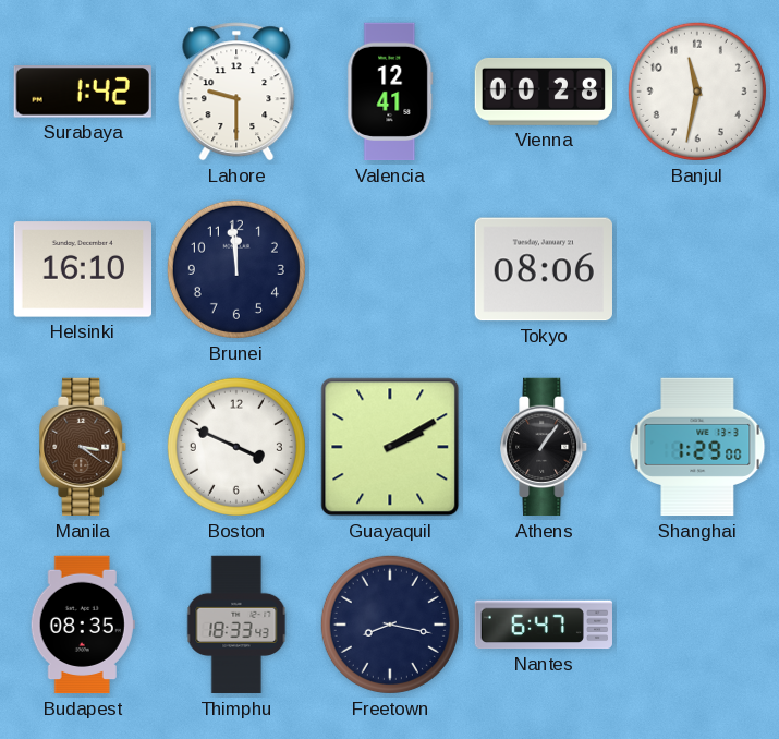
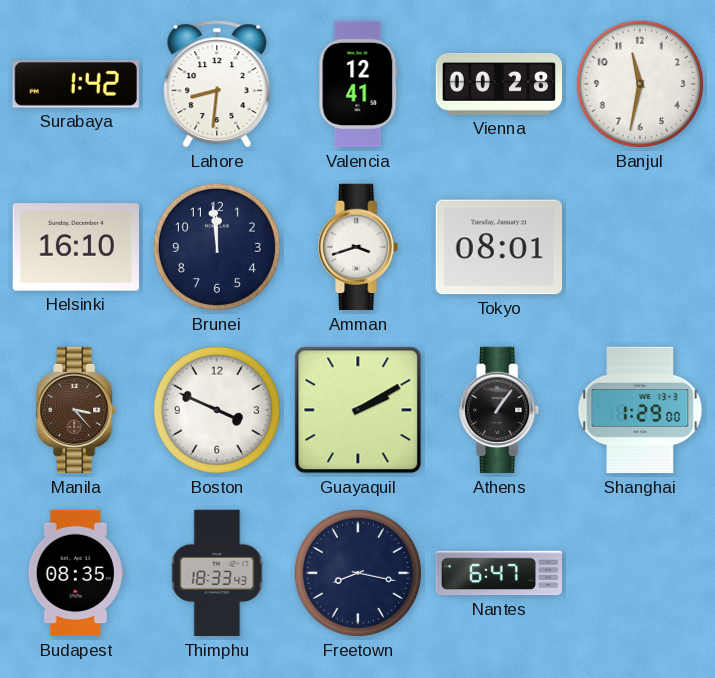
Lahore: 9:30 -> 8:31
Amman: none -> 3:42
Tokyo: 08:06 -> 08:01
Manila: 3:21 -> 3:23
